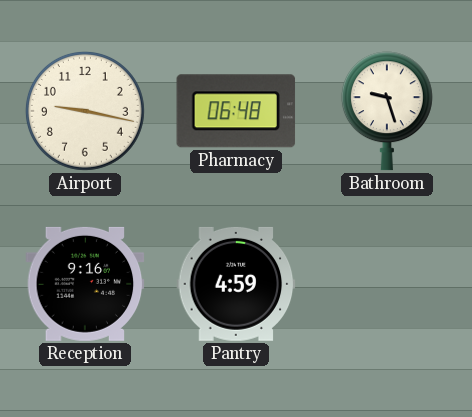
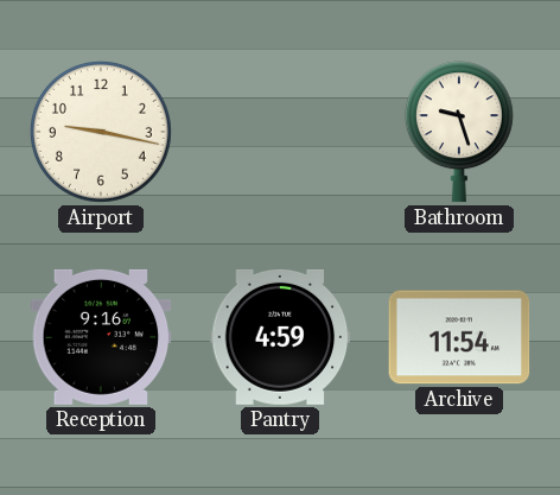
Pharmacy: 06:48 -> none
Archive: none -> 11:54
